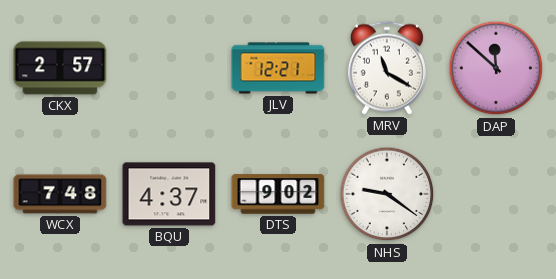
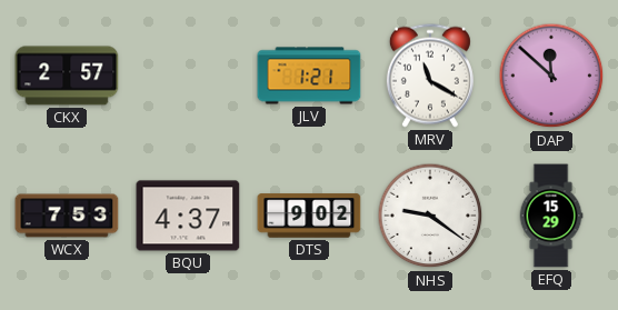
JLV: 12:21 -> 1:21
WCX: 7:48 -> 7:53
EFQ: none -> 15:29
